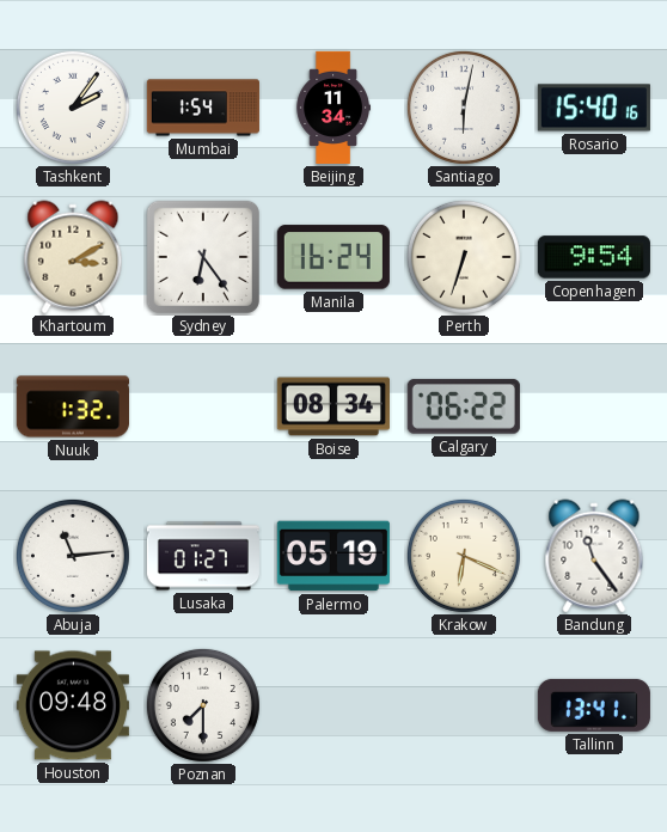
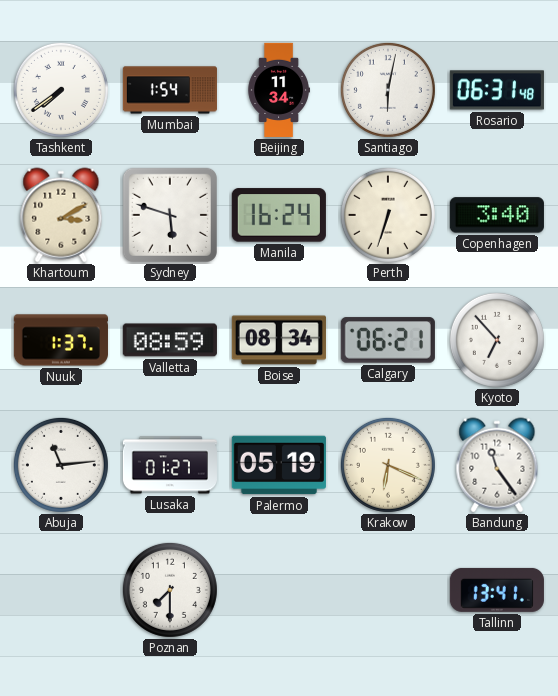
Tashkent: 2:06 -> 7:39
Rosario: 15:40 -> 06:31
Sydney: 6:24 -> 5:48
Copenhagen: 9:54 -> 3:40
Nuuk: 1:32 -> 1:37
Valletta: none -> 08:59
Calgary: 06:22 -> 06:21
Kyoto: none -> 6:53
Houston: 09:48 -> none
